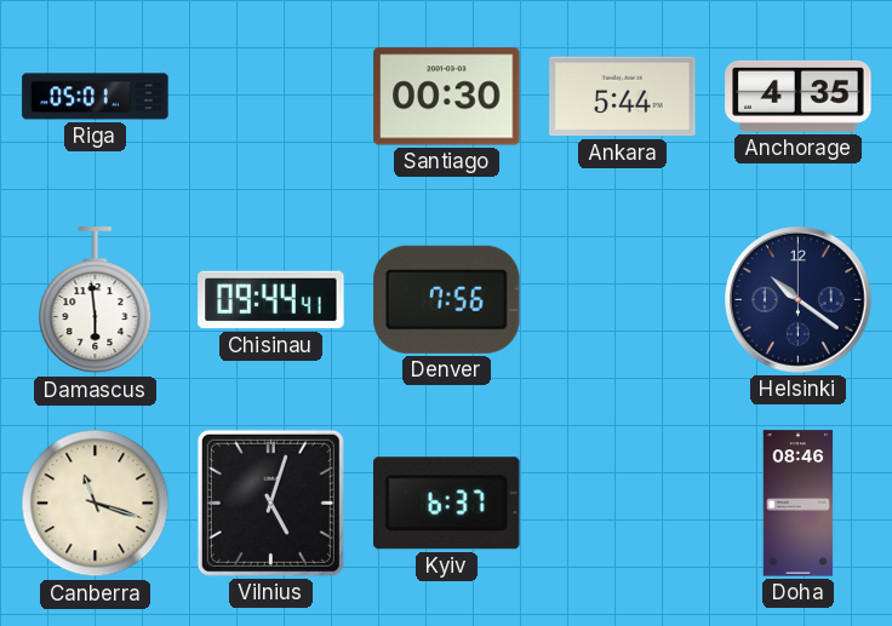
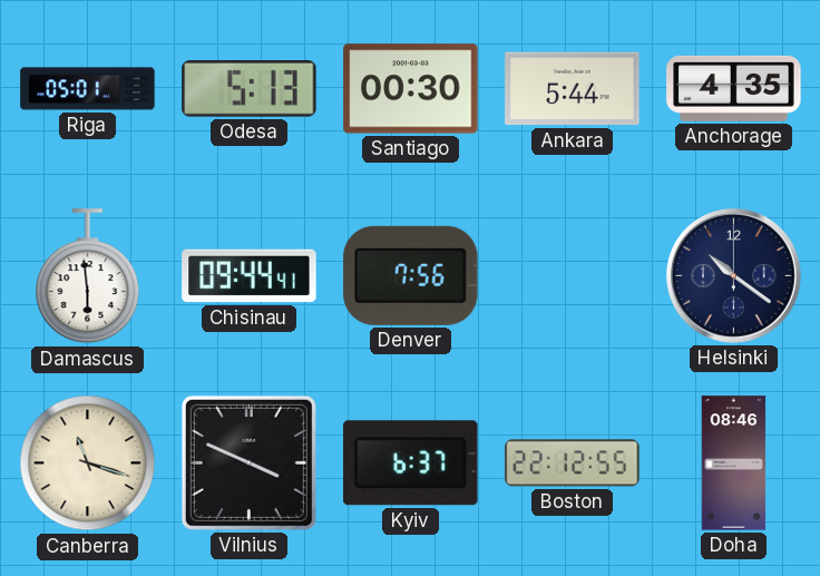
Odesa: none -> 5:13
Vilnius: 5:03 -> 3:49
Boston: none -> 22:12
